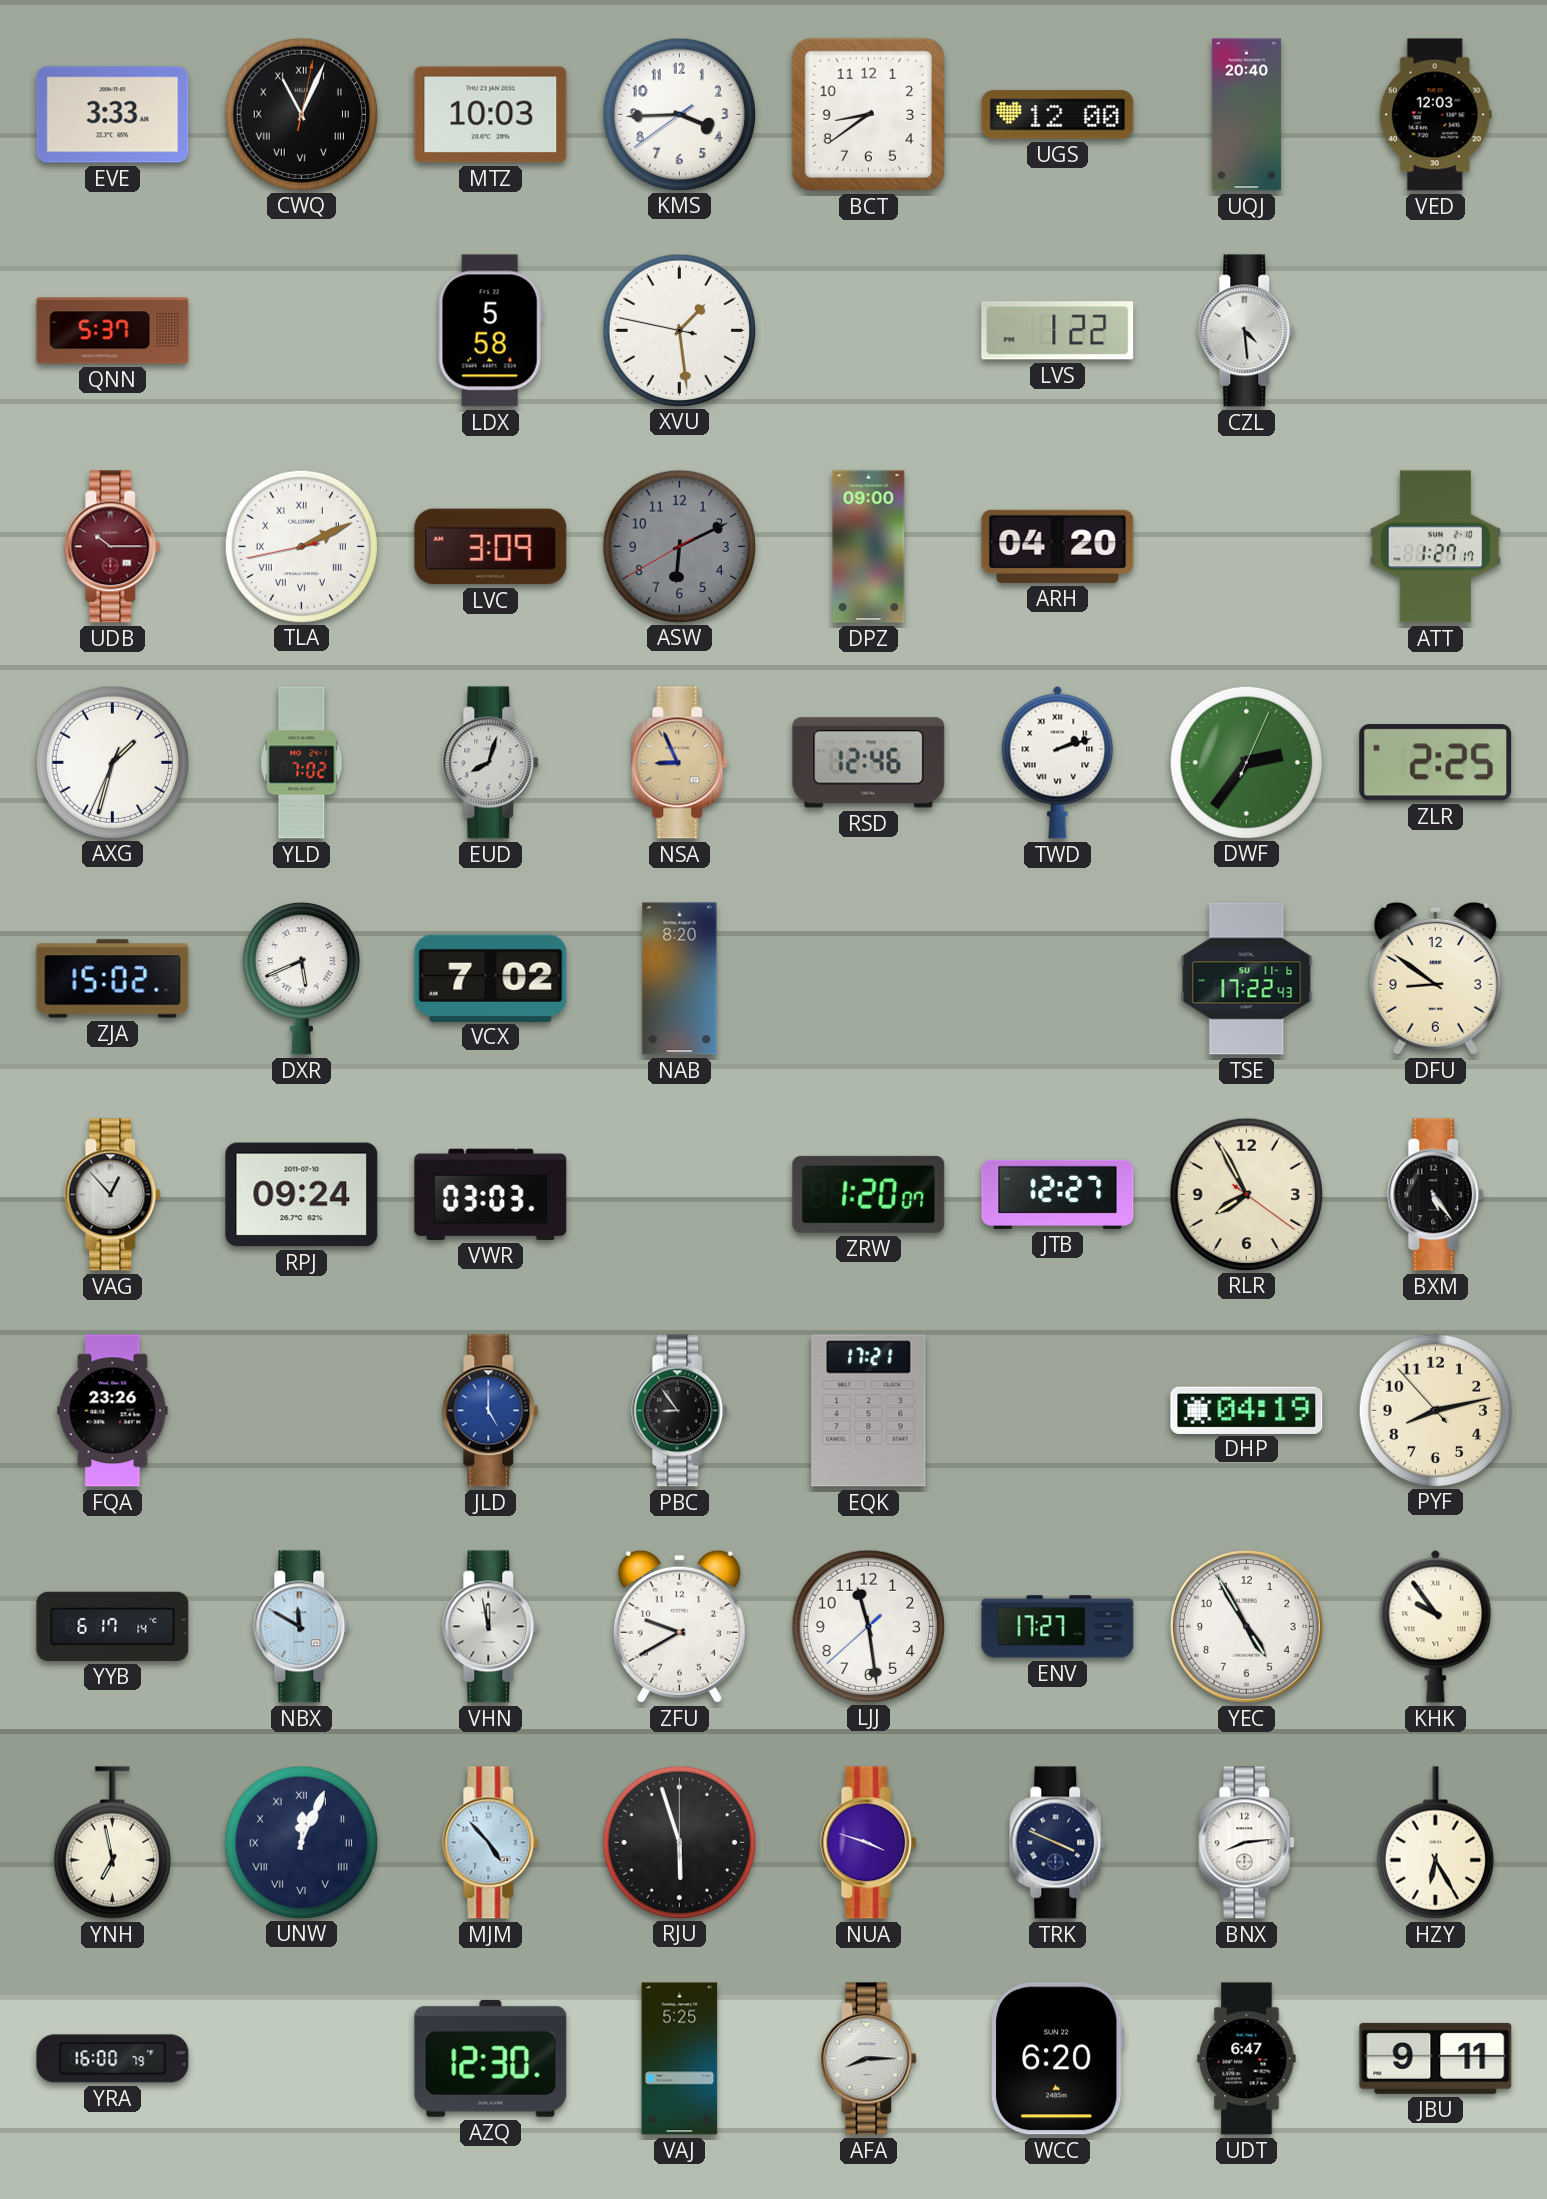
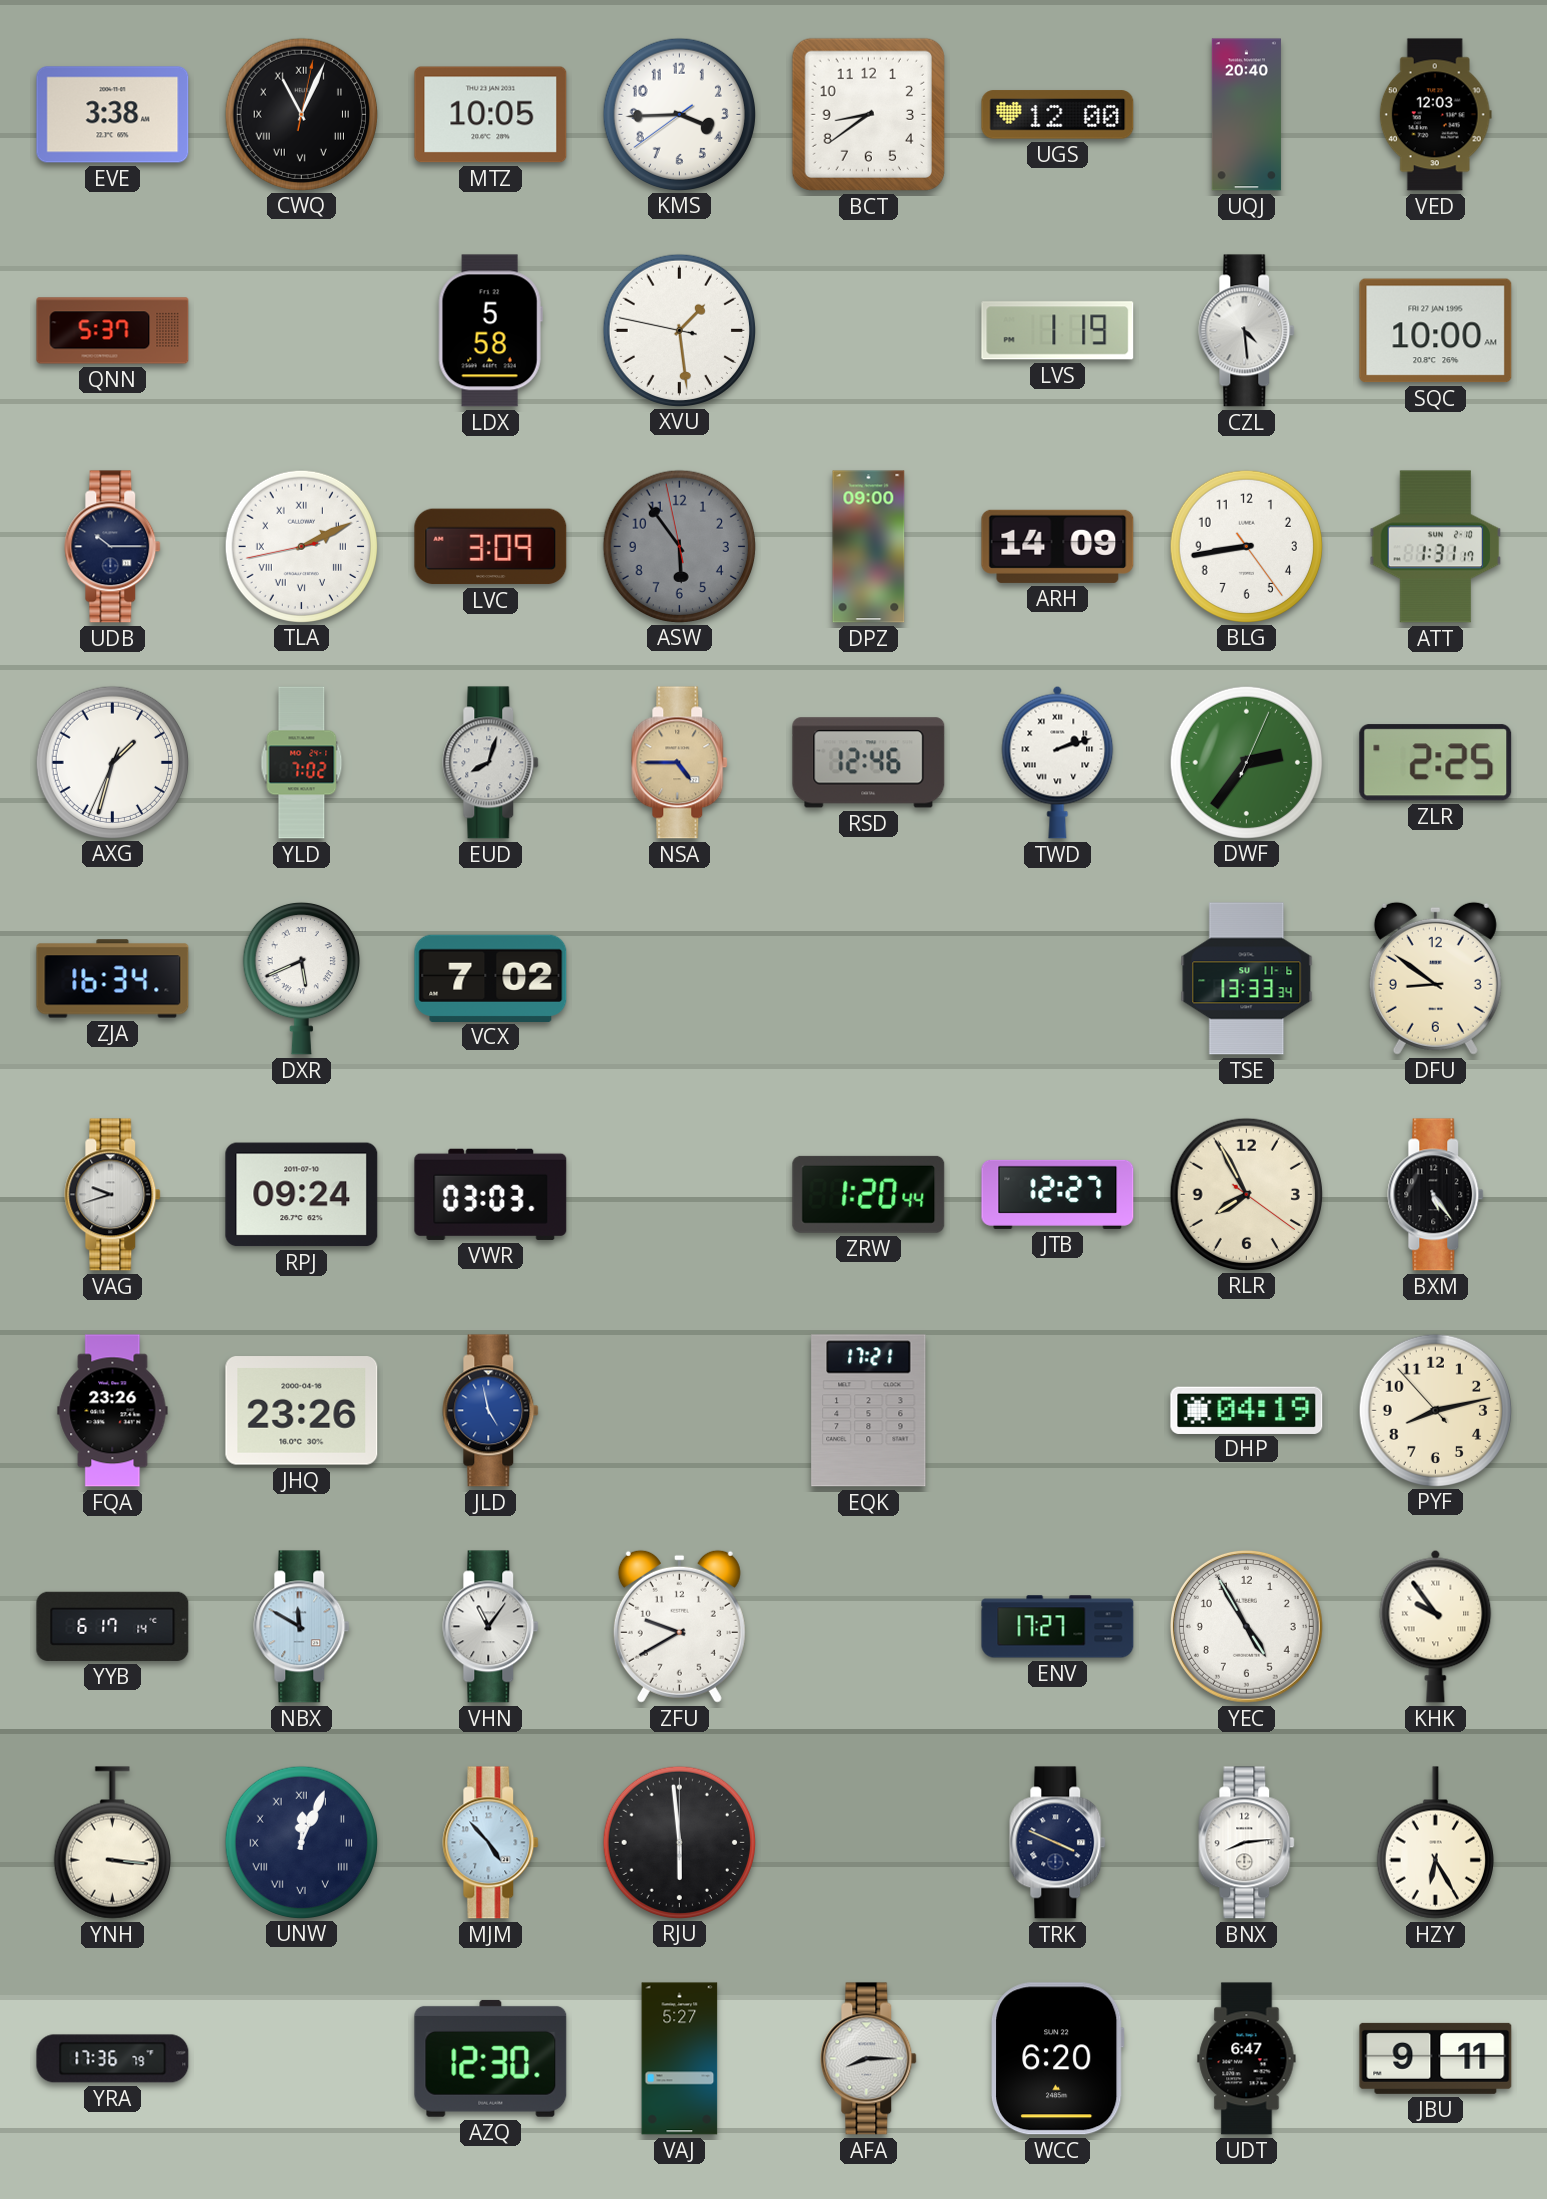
EVE: 3:33 -> 3:38
MTZ: 10:03 -> 10:05
LVS: 1:22 -> 1:19
SQC: none -> 10:00
UDB dial: burgundy -> navy
ASW: 6:10 -> 5:53
ARH: 04:20 -> 14:09
BLG: none -> 8:43
ATT: 1:27 -> 1:31
NSA: 8:56 -> 4:45
ZJA: 15:02 -> 16:34
NAB: 8:20 -> none
TSE: 17:22 -> 13:33
VAG: 12:53 -> 9:42
ZRW: 1:20:07 -> 1:20:44
JHQ: none -> 23:26
JLD: 5:00 -> 4:58
PBC: 8:54 -> none
VHN: 11:58 -> 11:06
LJJ: 11:28 -> none
YNH: 6:58 -> 3:16
RJU: 5:57 -> 5:59
NUA: 3:48 -> none
YRA: 16:00 -> 17:36
VAJ: 5:25 -> 5:27
